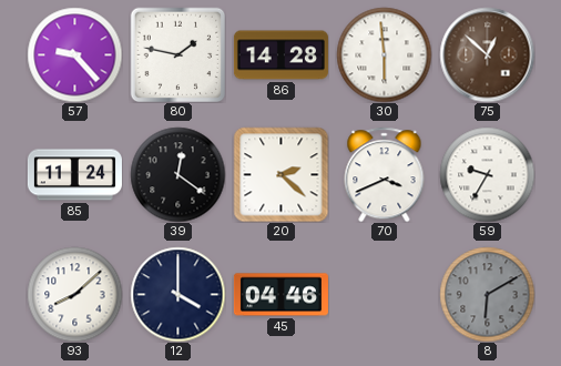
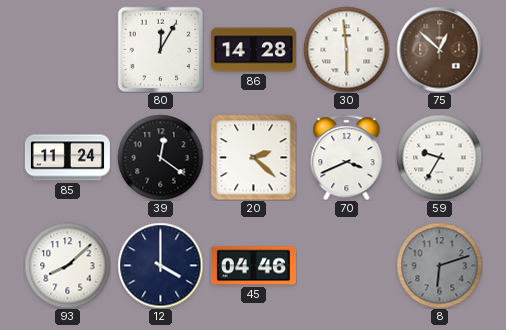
57: 9:23 -> none
80: 1:47 -> 12:05
8: 6:10 -> 6:12
